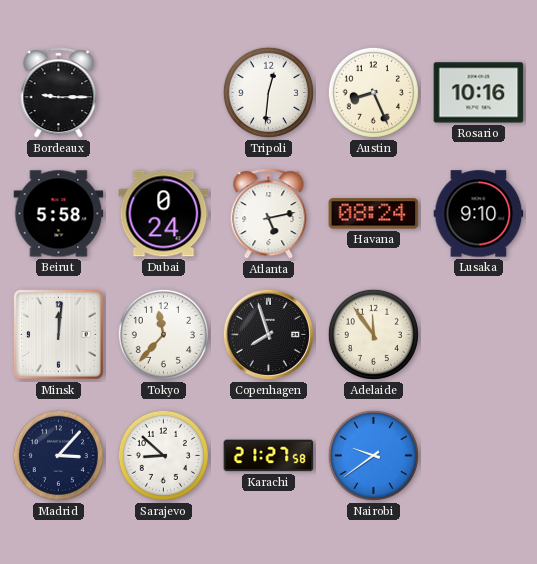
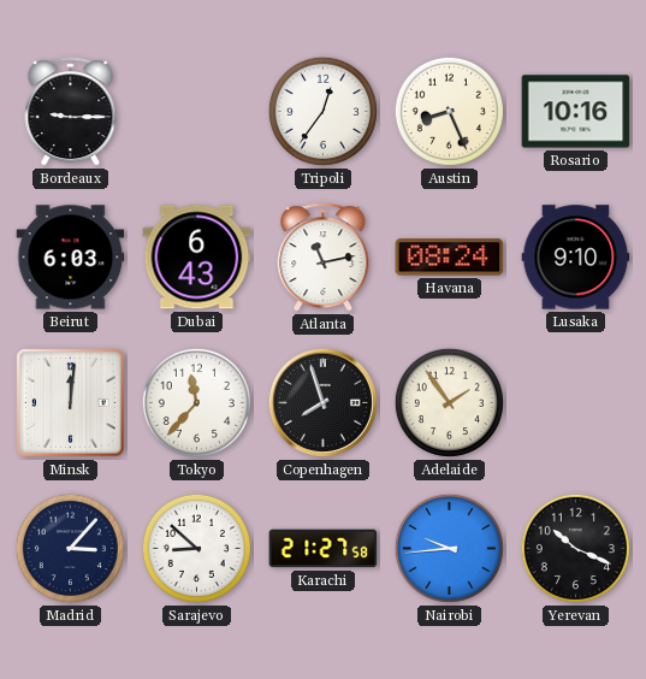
Tripoli: 12:31 -> 12:36
Beirut: 5:58 -> 6:03
Dubai: 0:24 -> 6:43
Atlanta: 5:13 -> 11:13
Adelaide: 11:54 -> 1:54
Nairobi: 9:39 -> 9:44
Yerevan: none -> 10:19
